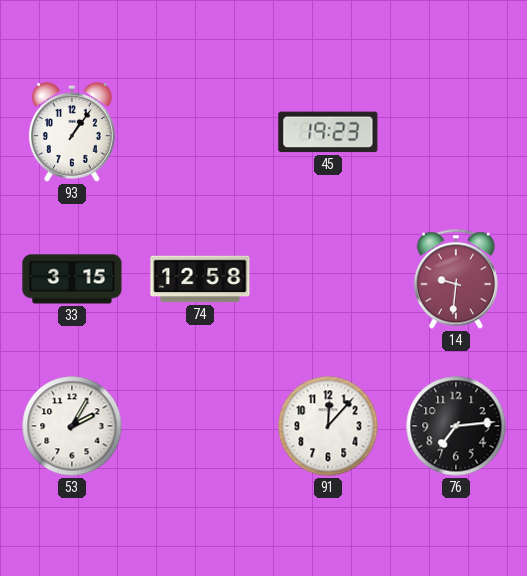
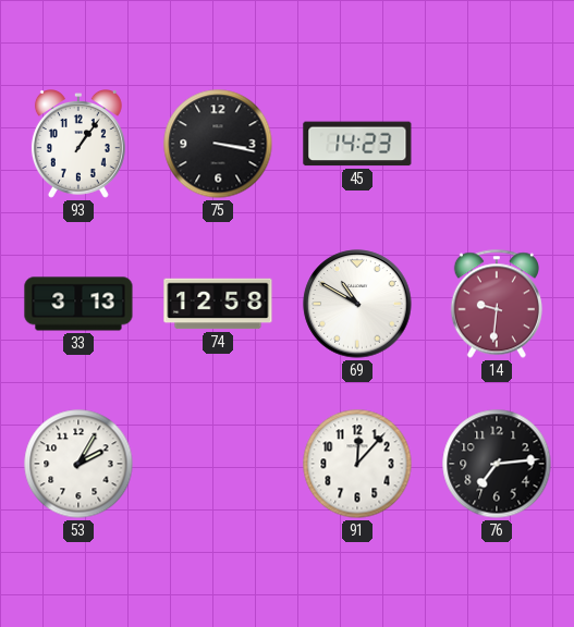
75: none -> 3:17
45: 19:23 -> 14:23
33: 3:15 -> 3:13
69: none -> 10:50
